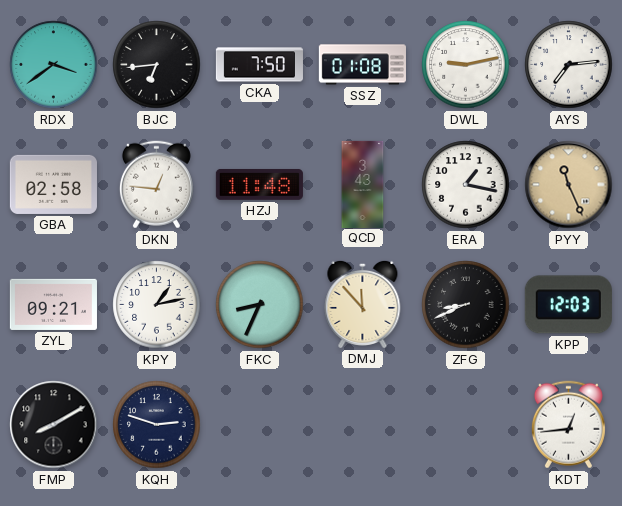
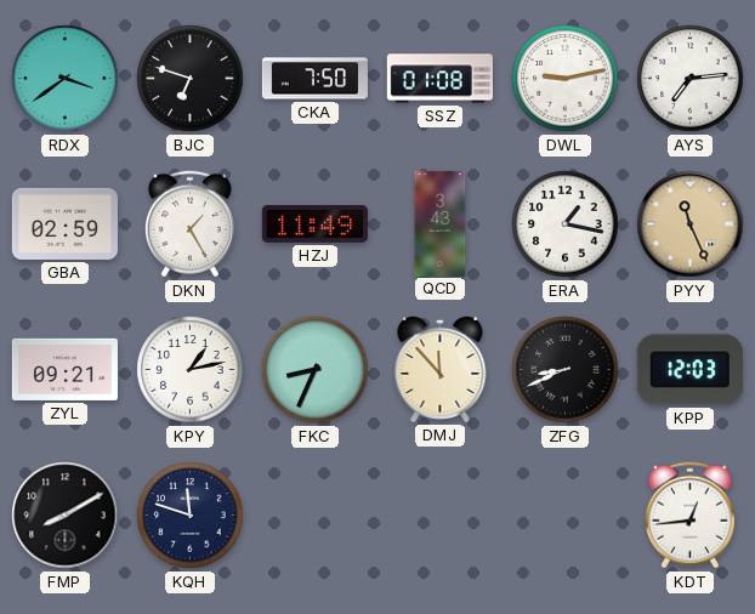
BJC: 6:44 -> 6:48
GBA: 02:58 -> 02:59
DKN: 12:46 -> 1:25
HZJ: 11:48 -> 11:49
KQH: 2:48 -> 11:48
